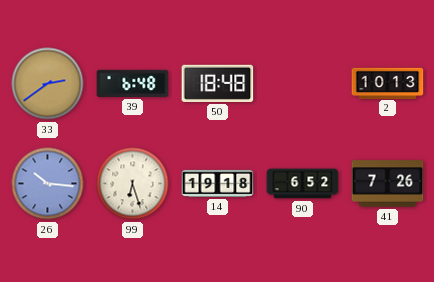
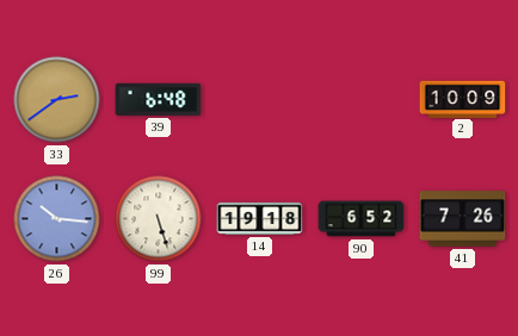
50: 18:48 -> none
2: 10:13 -> 10:09
99: 6:27 -> 5:27
